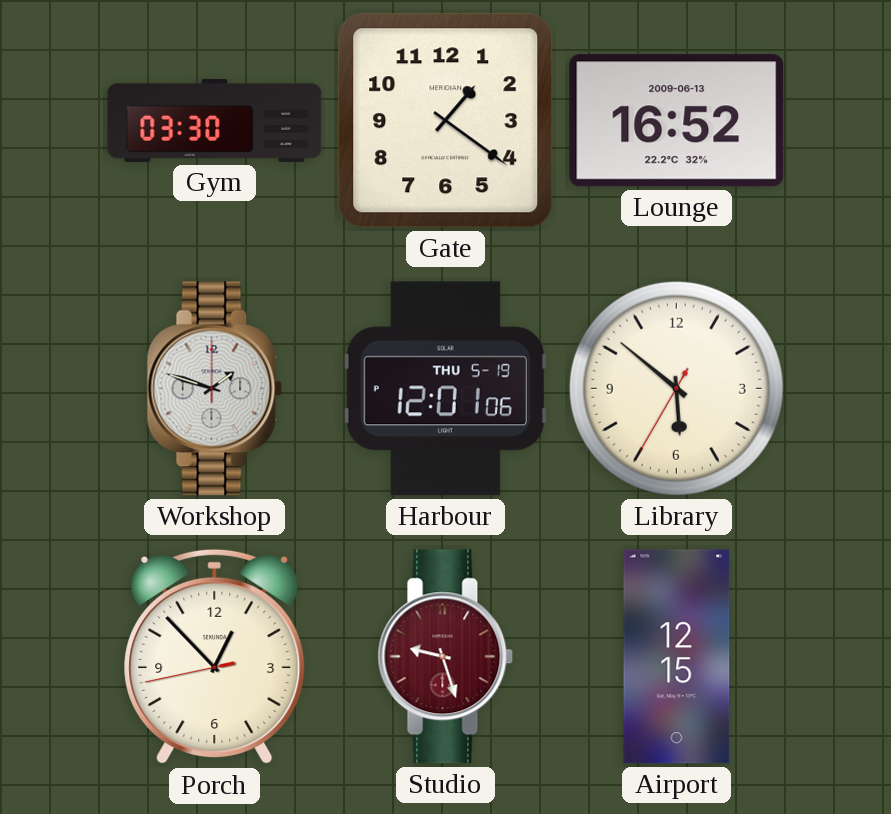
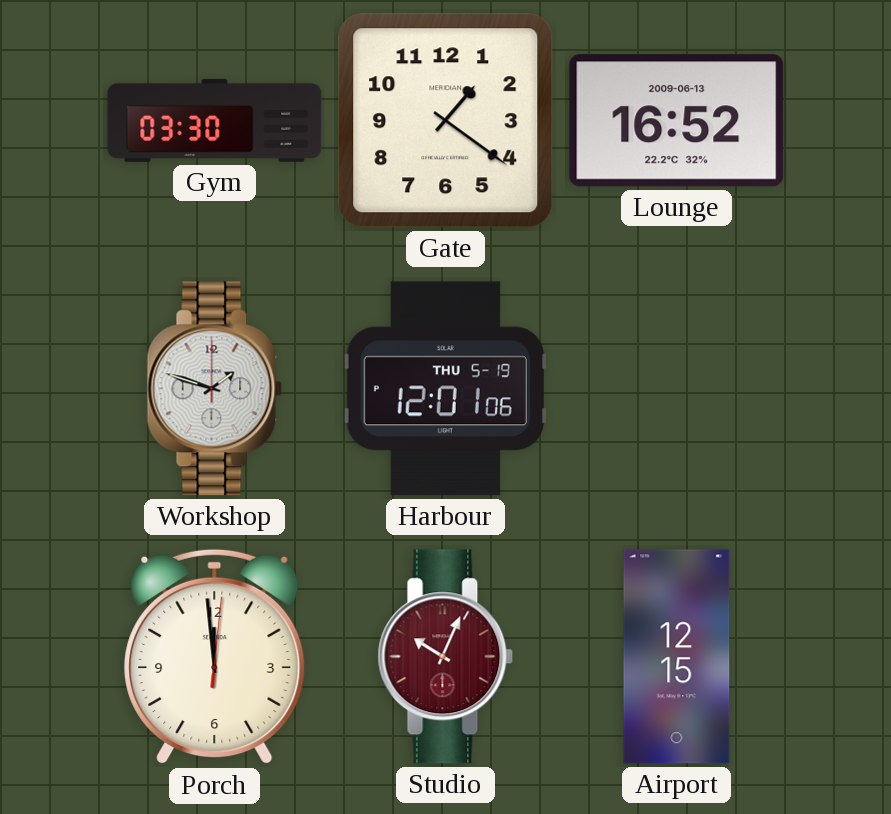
Library: 5:51 -> none
Porch: 12:52 -> 11:59
Studio: 9:27 -> 10:04
